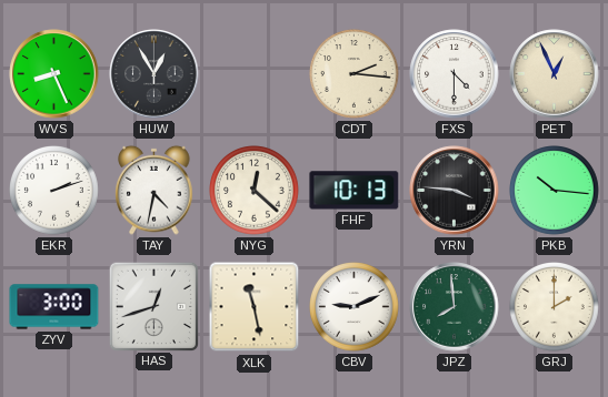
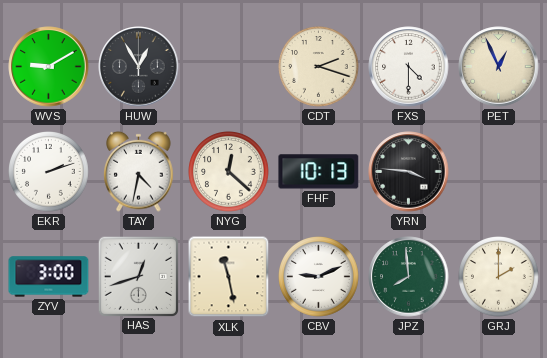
WVS: 8:26 -> 9:10
CDT: 2:16 -> 2:18
PKB: 10:16 -> none
